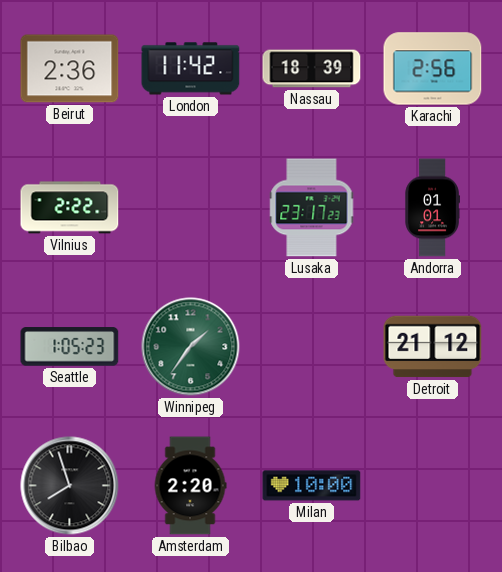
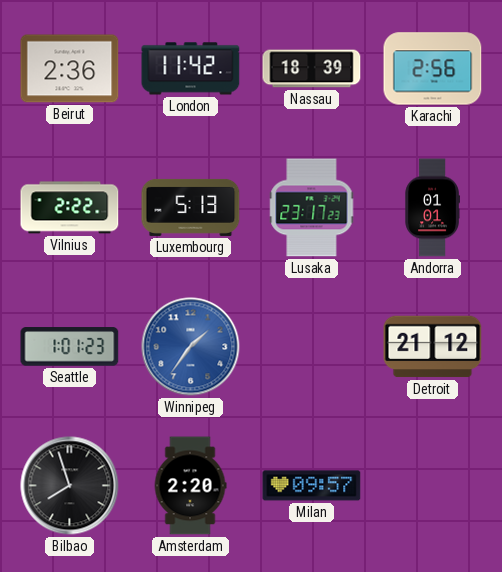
Luxembourg: none -> 5:13
Seattle: 1:05 -> 1:01
Winnipeg dial: green -> blue
Milan: 10:00 -> 09:57
